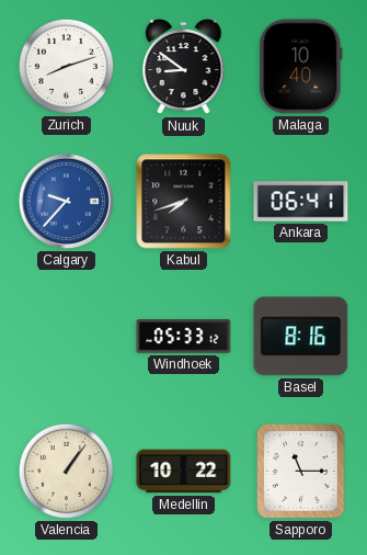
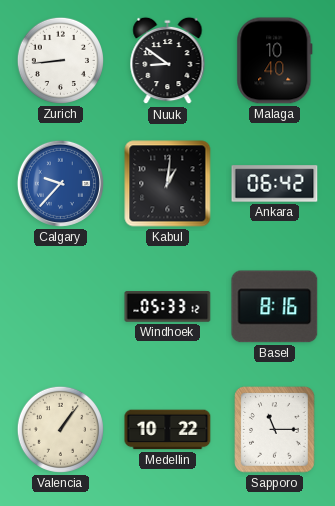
Zurich: 8:12 -> 8:44
Kabul: 7:42 -> 1:01
Ankara: 06:41 -> 06:42
